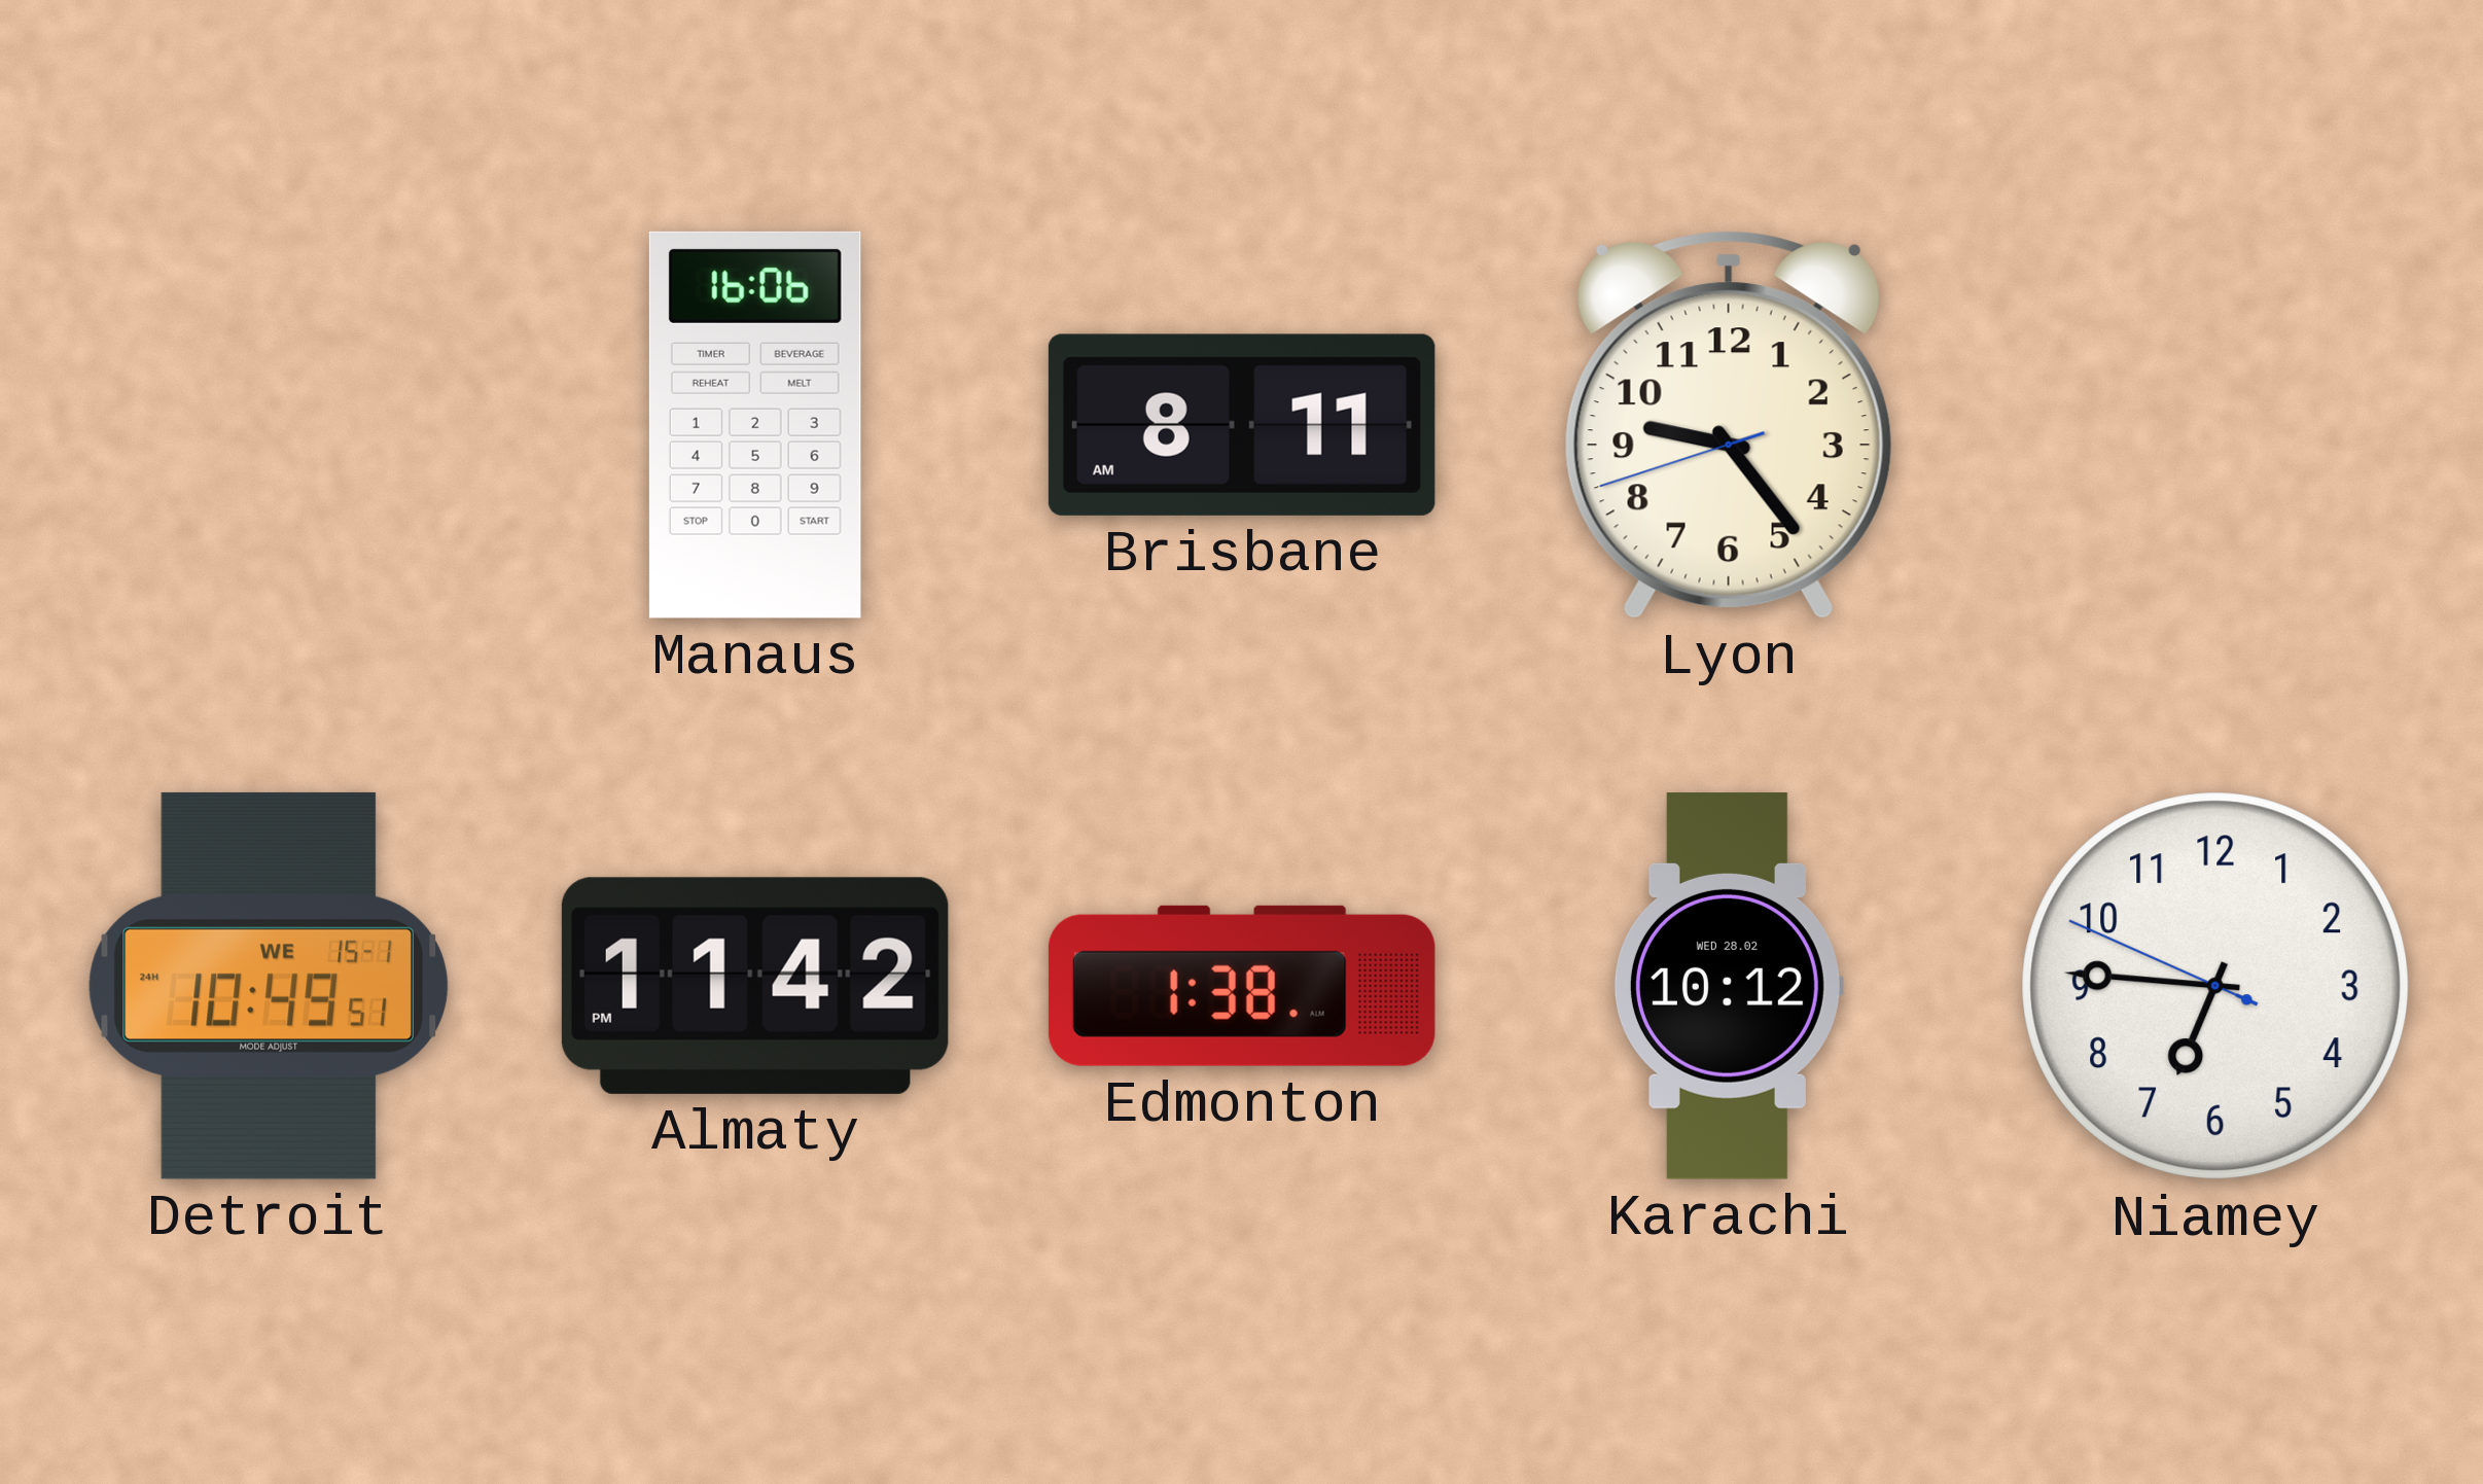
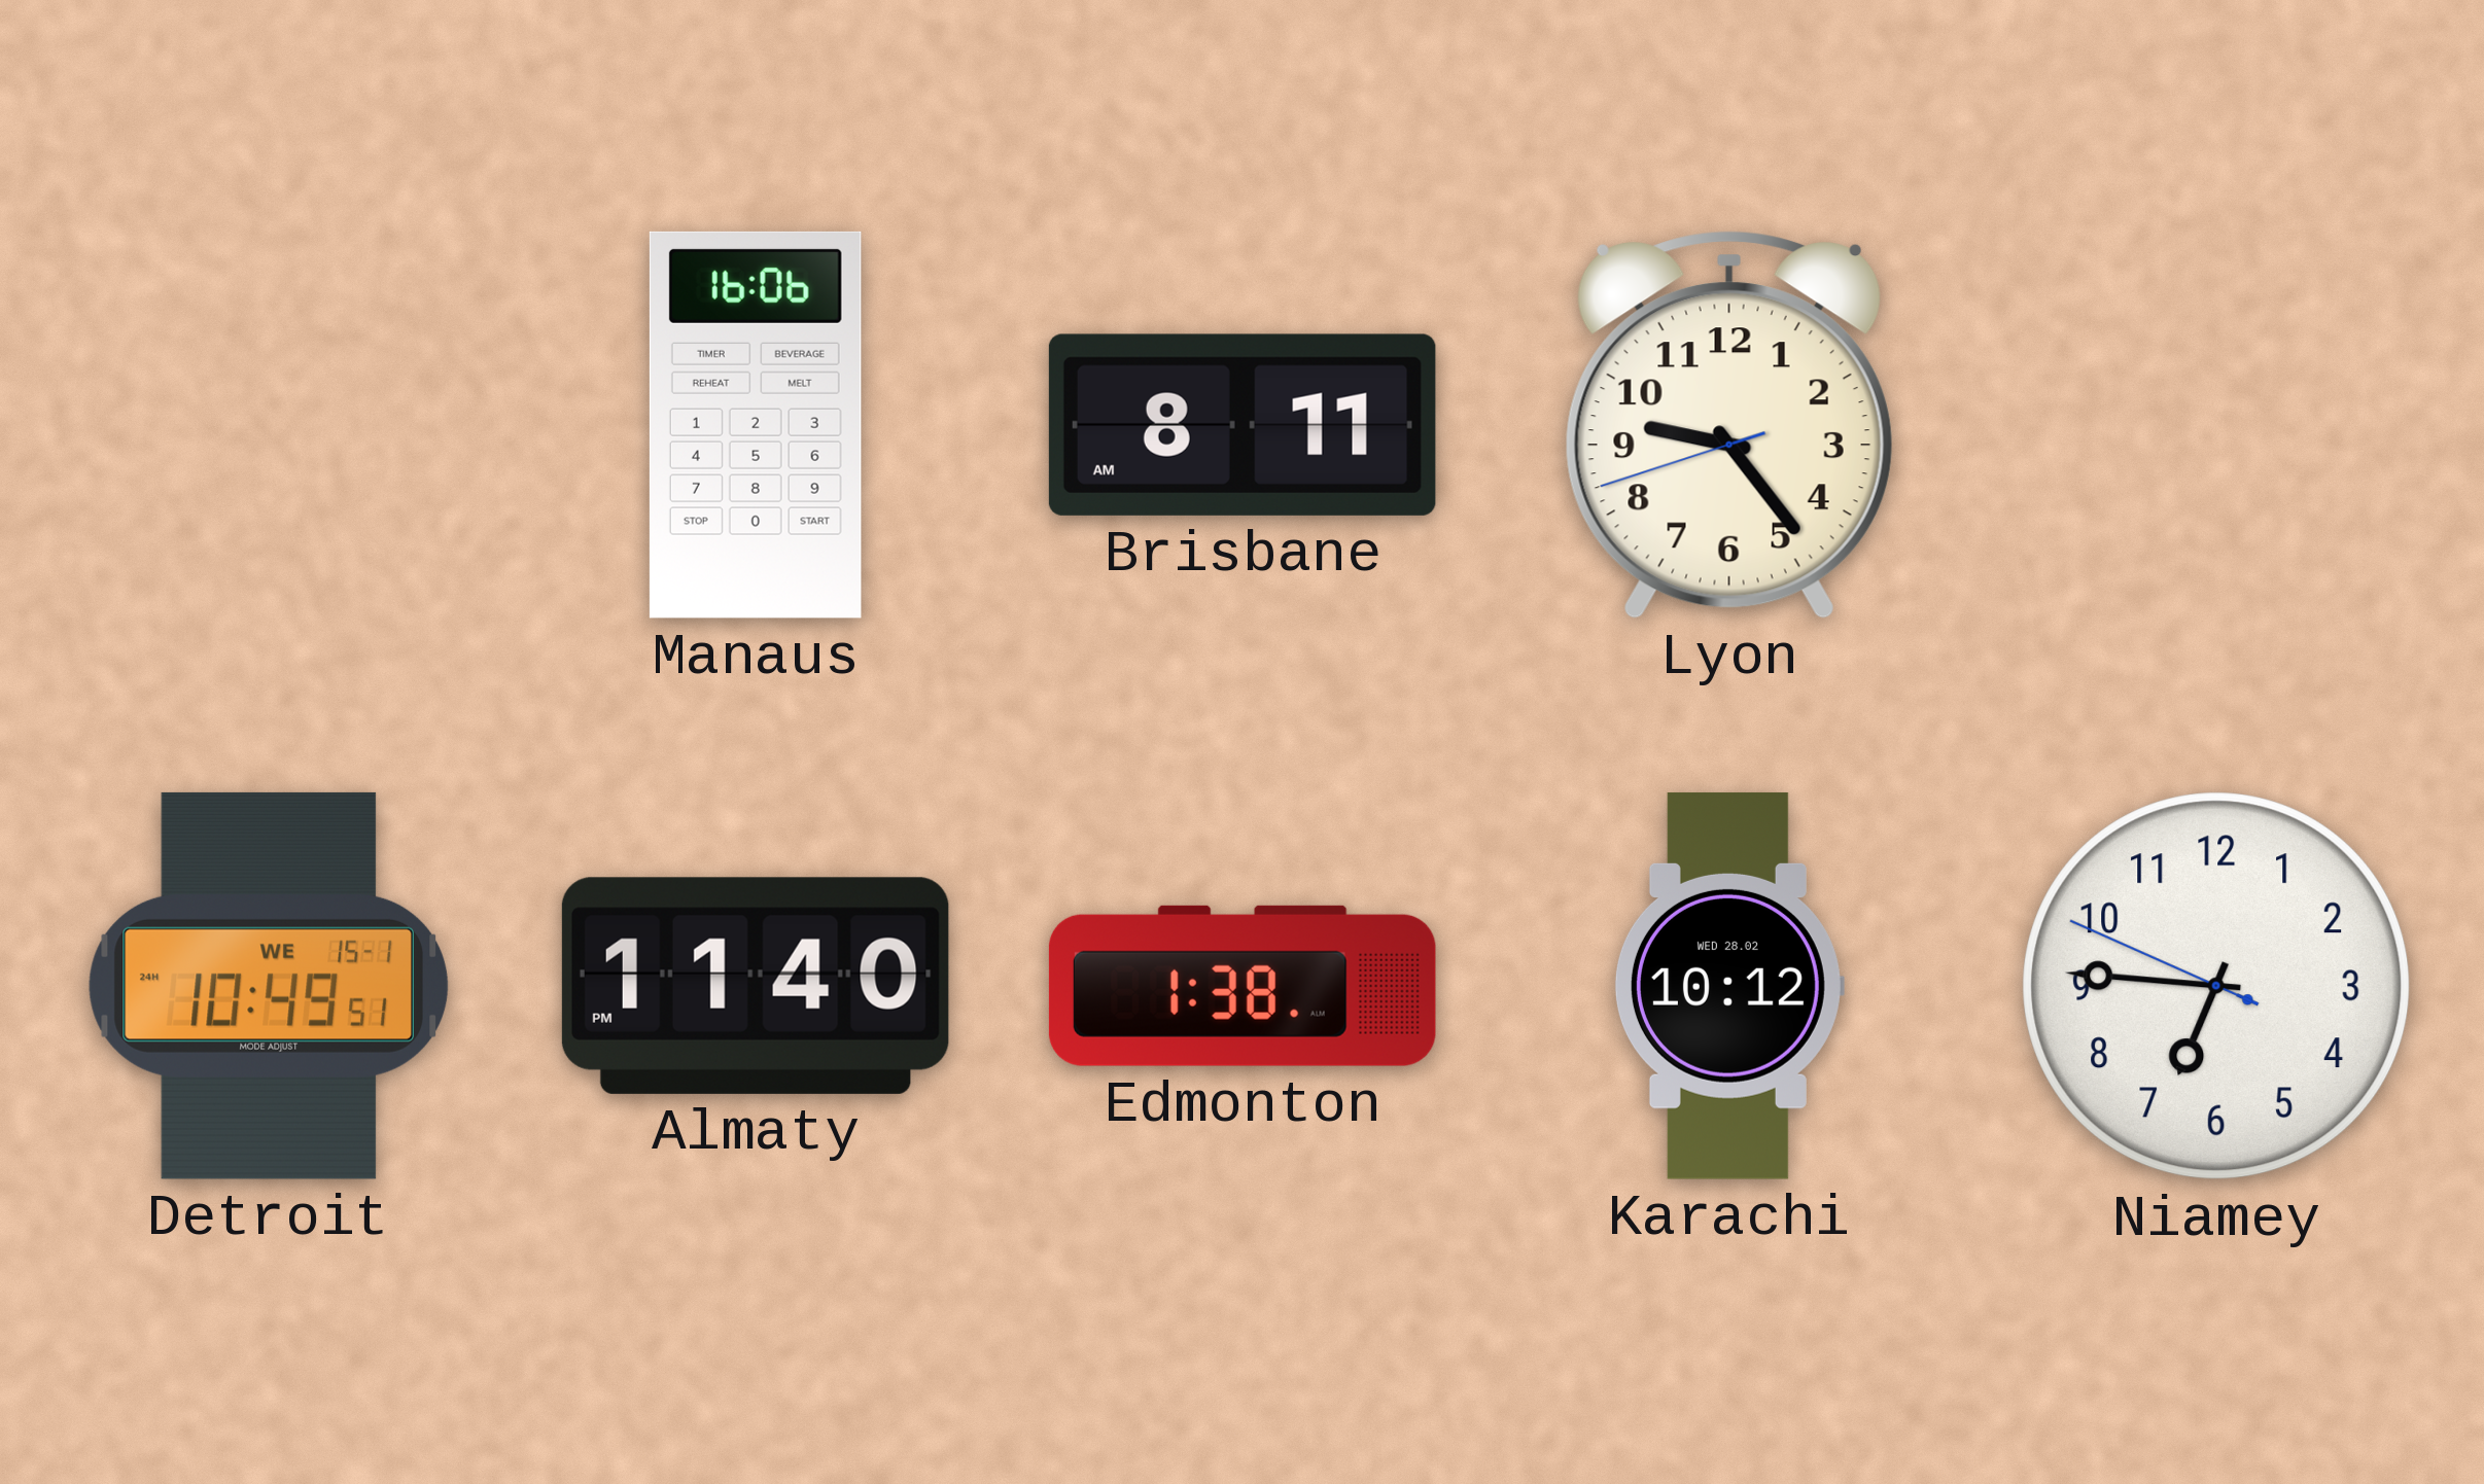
Almaty: 11:42 -> 11:40
